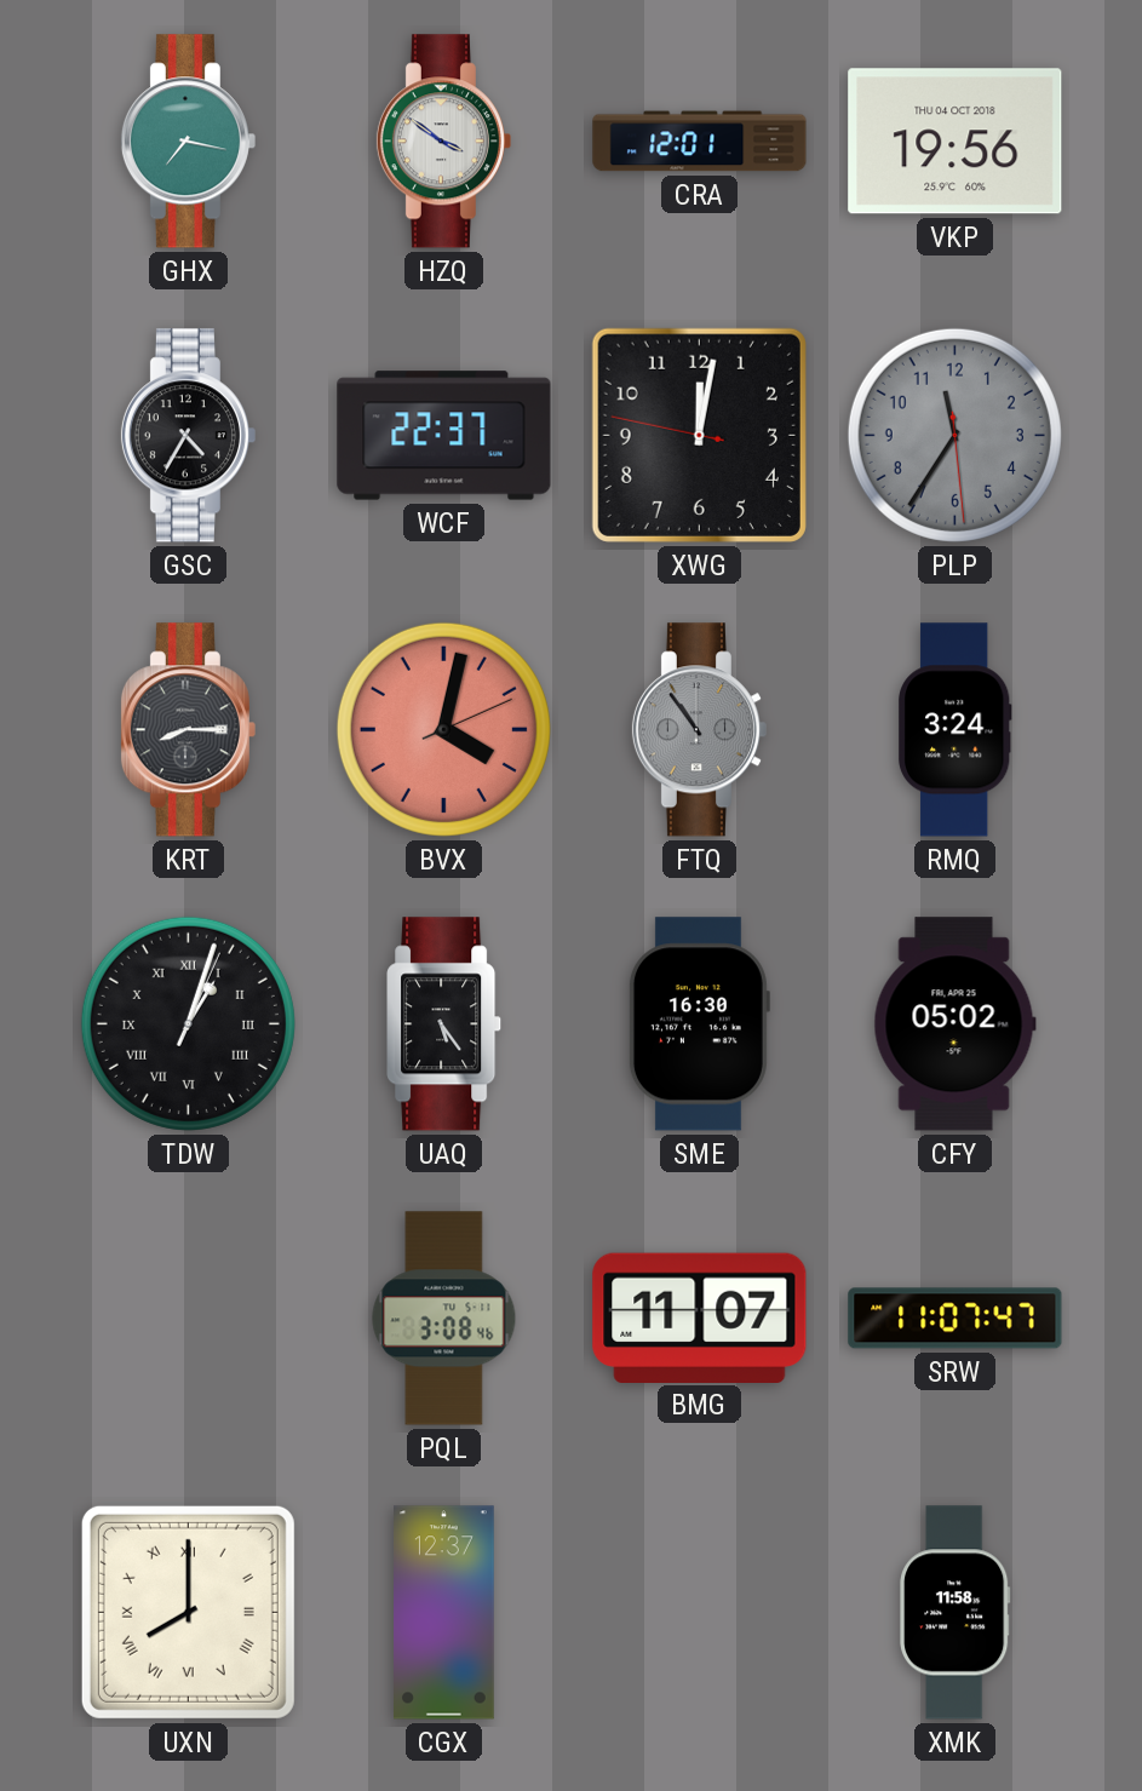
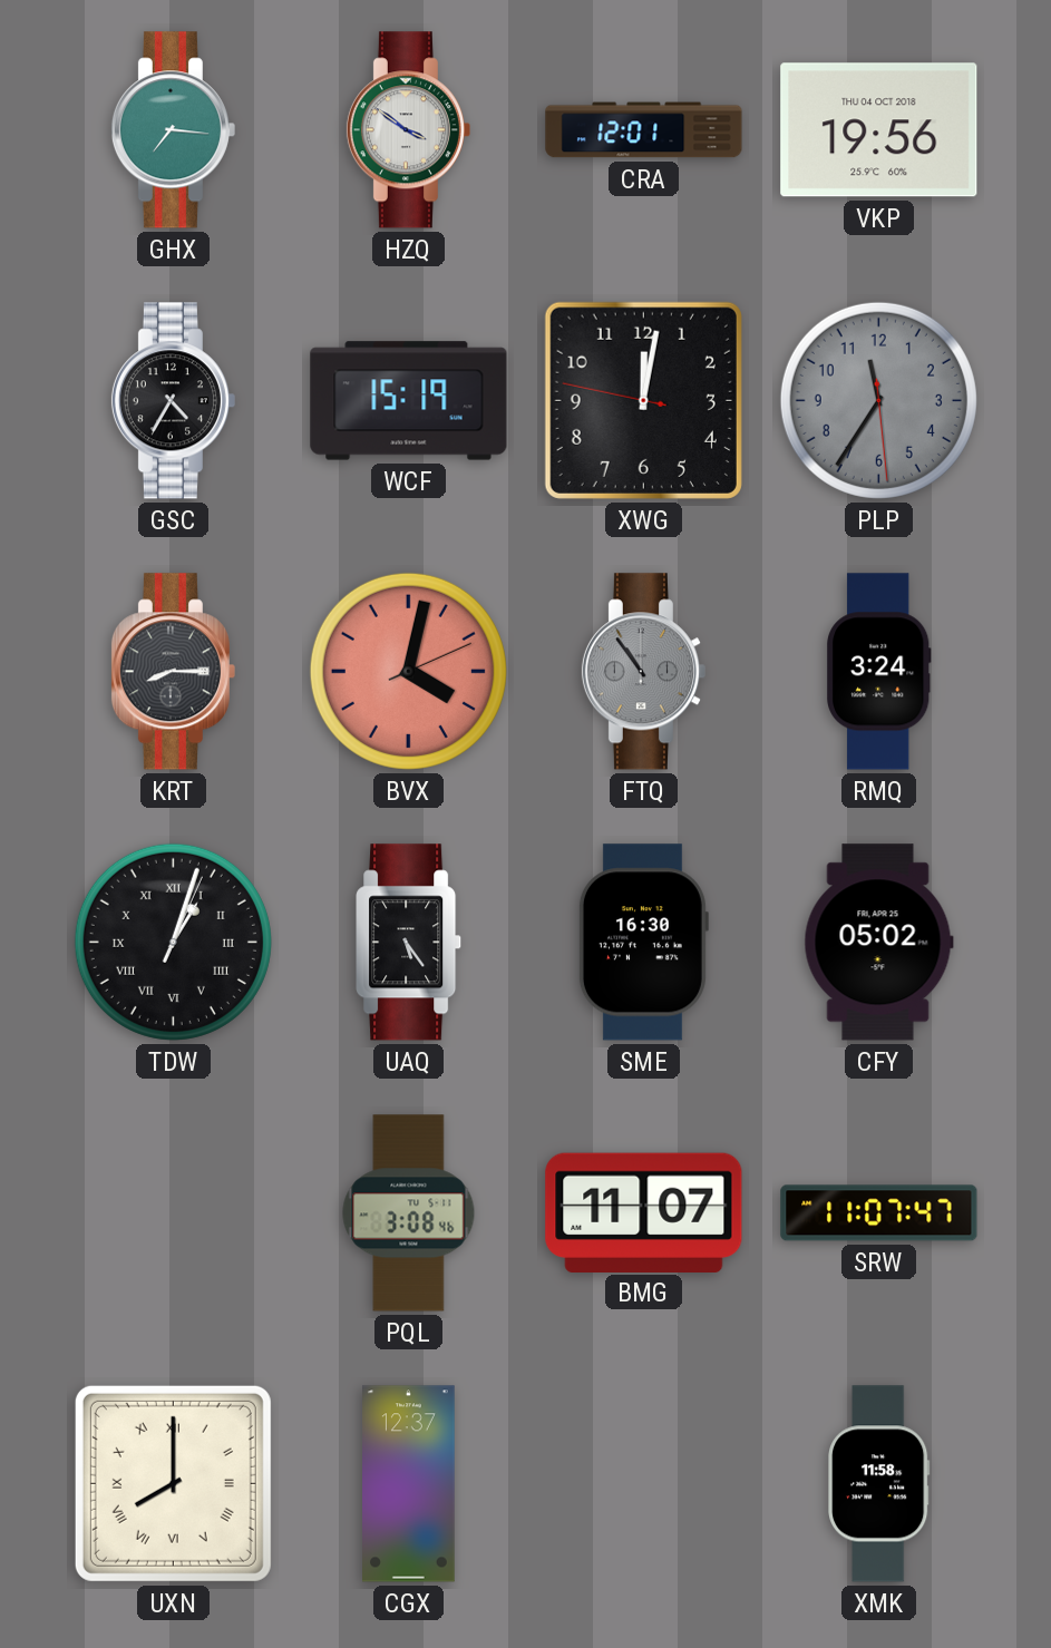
GHX: 7:17 -> 7:16
WCF: 22:37 -> 15:19
